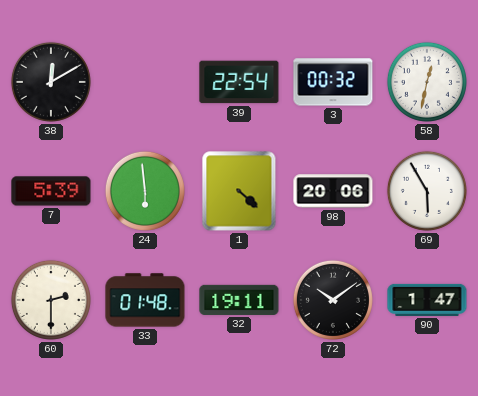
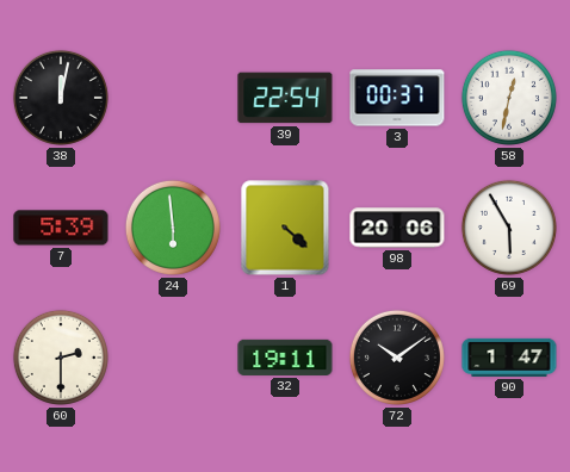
38: 12:10 -> 12:02
3: 00:32 -> 00:37
33: 01:48 -> none
